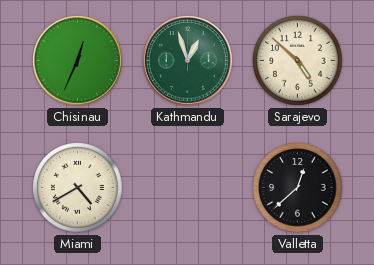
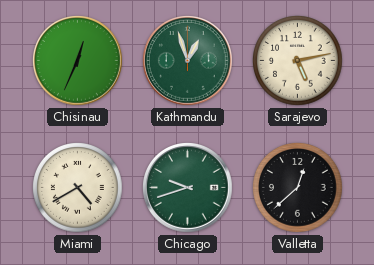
Sarajevo: 4:52 -> 5:13
Chicago: none -> 9:42
